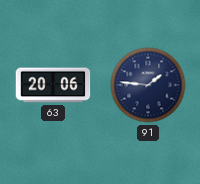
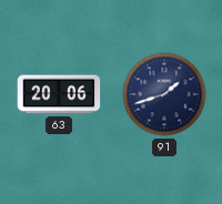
91: 1:46 -> 1:42
